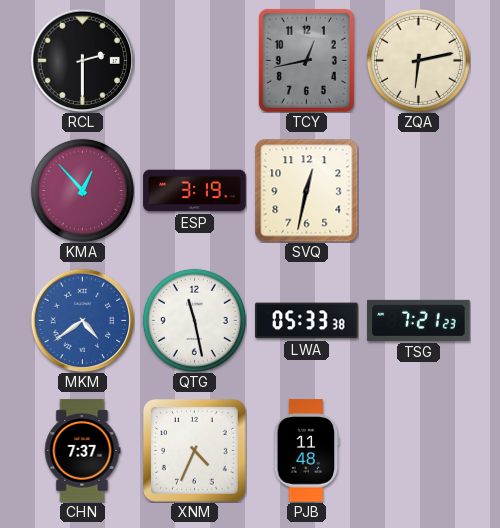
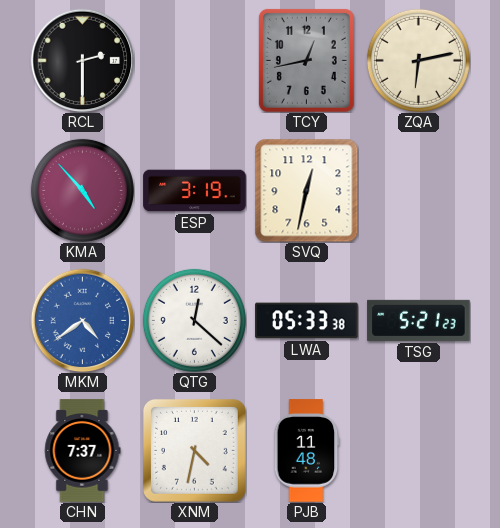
KMA: 12:53 -> 4:53
QTG: 11:28 -> 12:22
TSG: 7:21 -> 5:21
XNM: 4:34 -> 4:32
